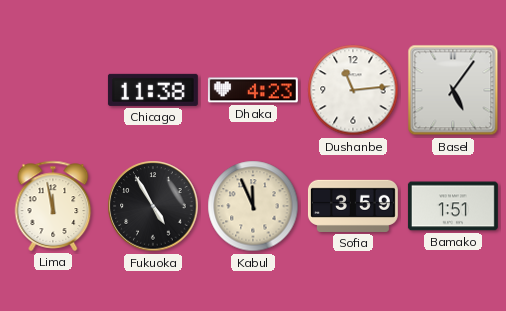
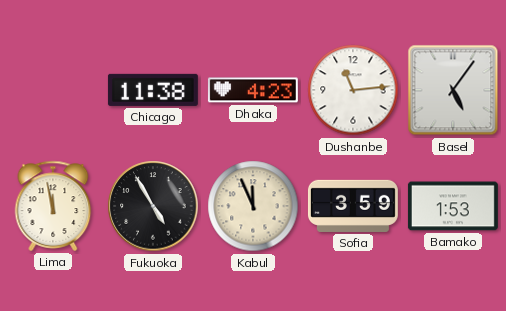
Bamako: 1:51 -> 1:53
